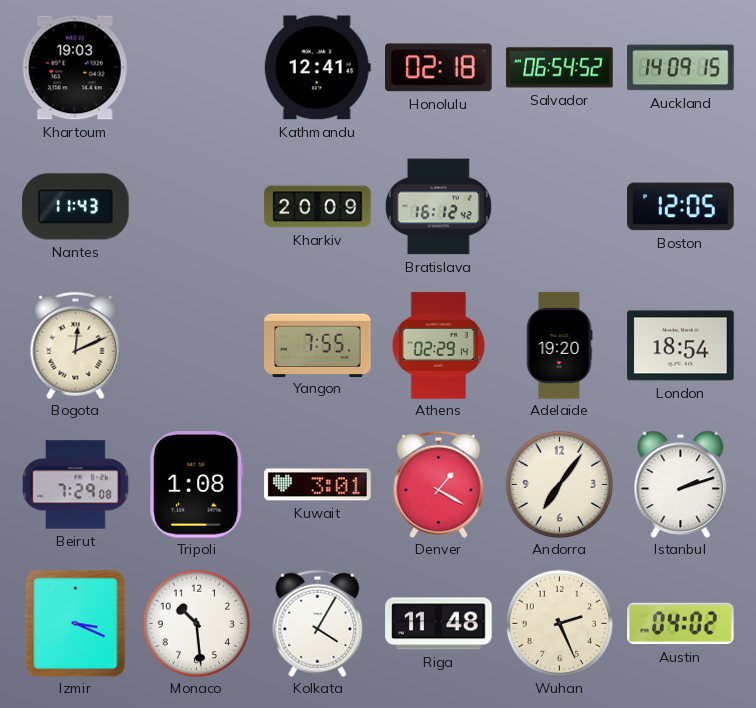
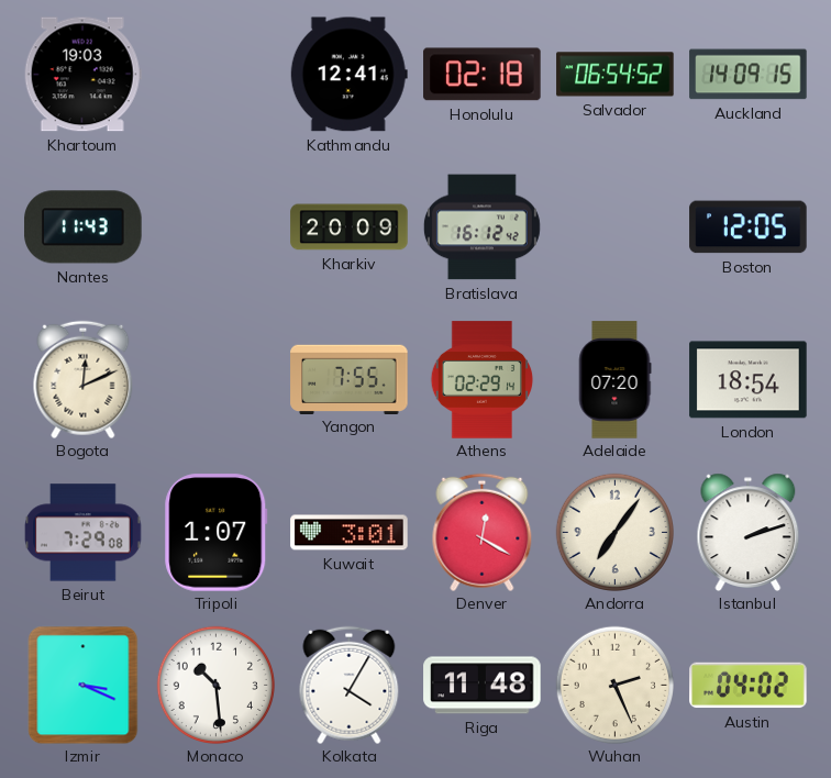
Adelaide: 19:20 -> 07:20
Tripoli: 1:08 -> 1:07
Denver: 1:20 -> 12:20
